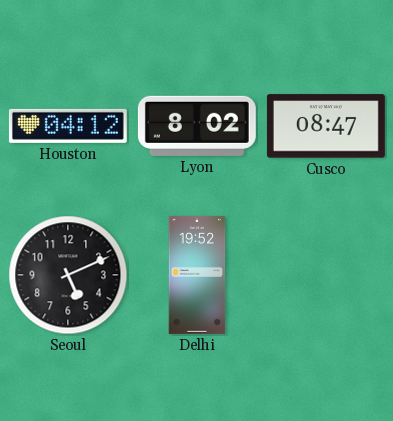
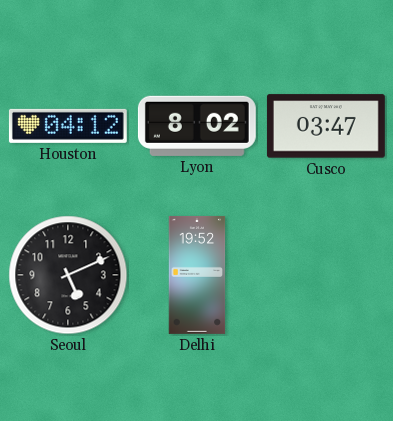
Cusco: 08:47 -> 03:47
